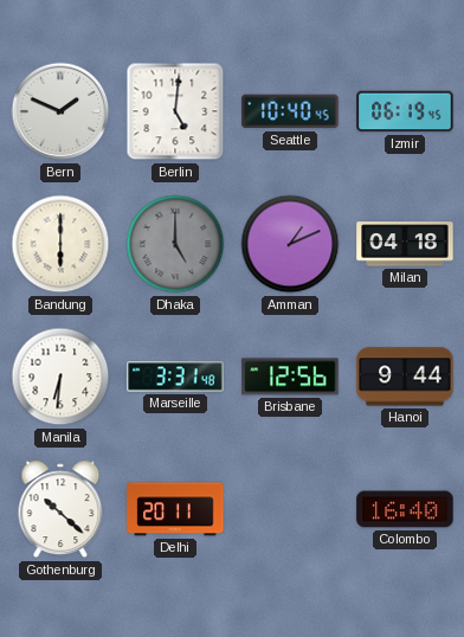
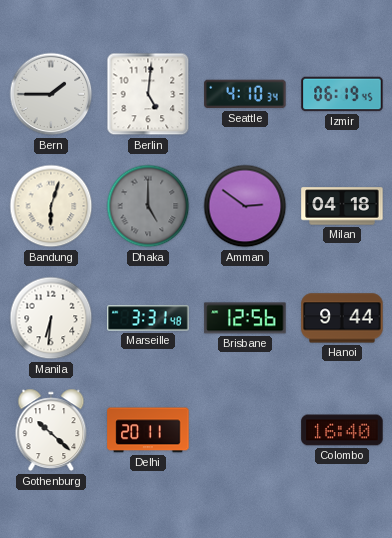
Bern: 1:49 -> 1:45
Seattle: 10:40 -> 4:10
Bandung: 6:00 -> 6:03
Amman: 1:11 -> 2:51
